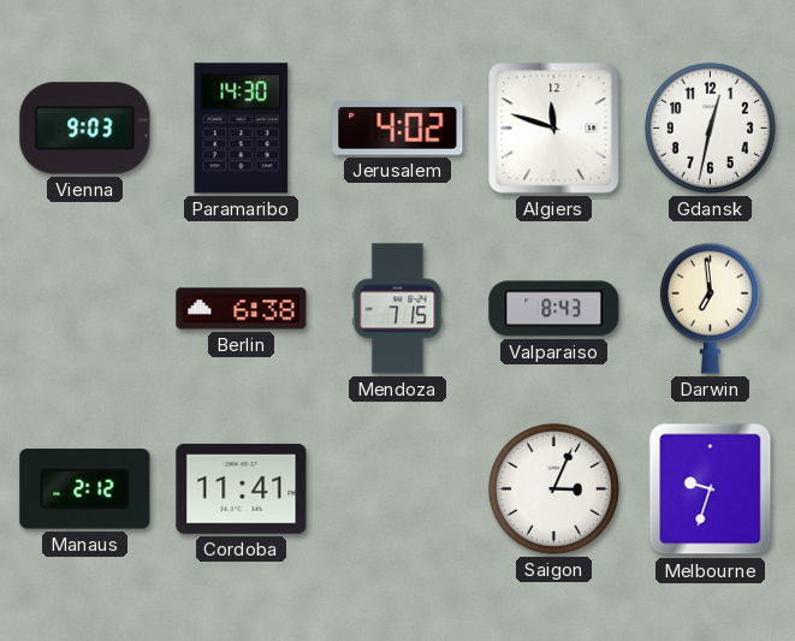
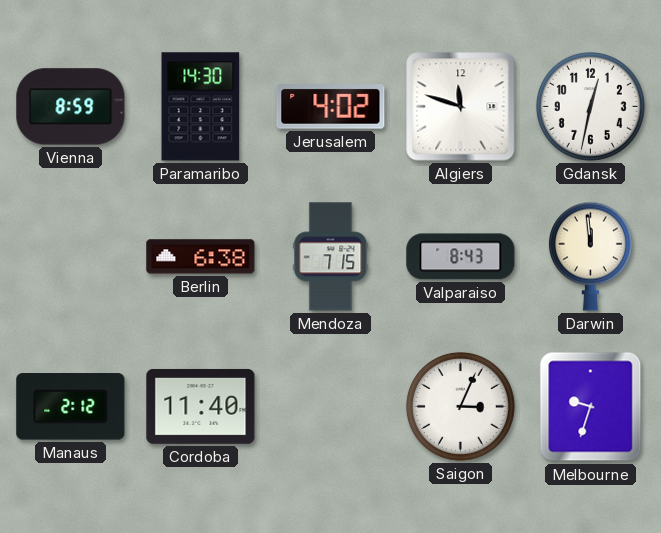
Vienna: 9:03 -> 8:59
Darwin: 6:59 -> 11:59
Cordoba: 11:41 -> 11:40
